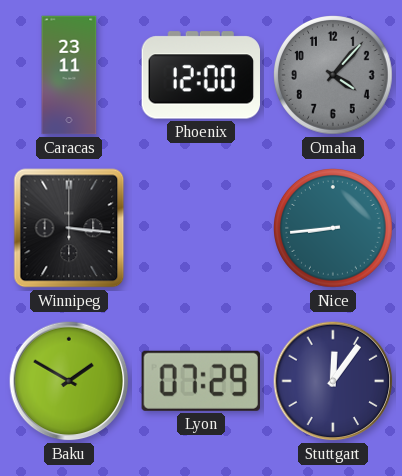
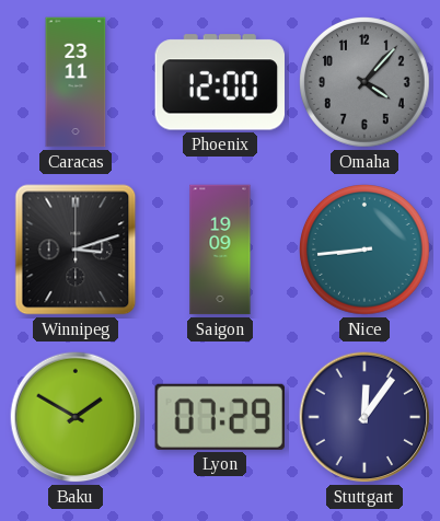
Winnipeg: 3:16 -> 3:12
Saigon: none -> 19:09
